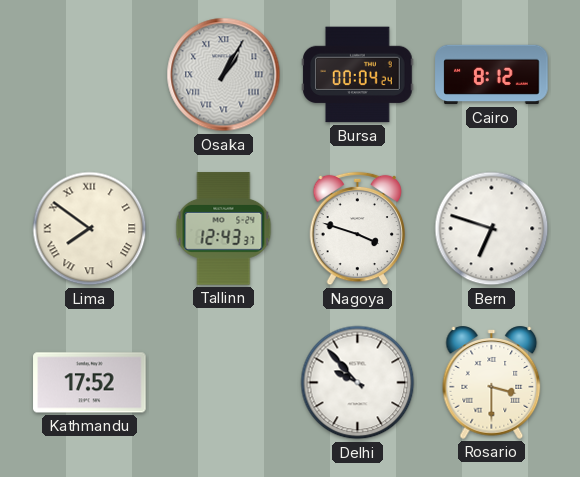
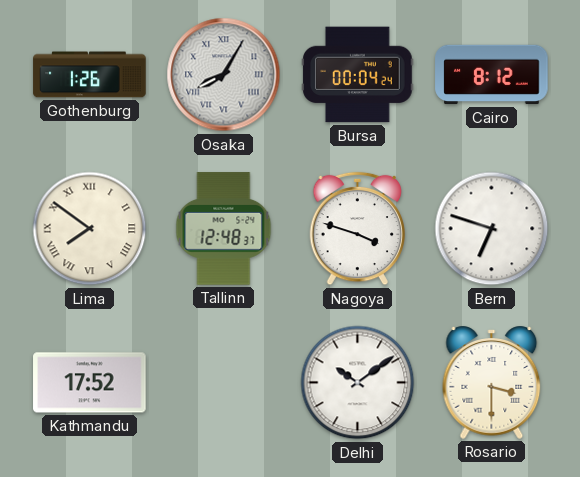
Gothenburg: none -> 1:26
Osaka: 1:05 -> 8:05
Tallinn: 12:43 -> 12:48
Delhi: 9:53 -> 10:09
